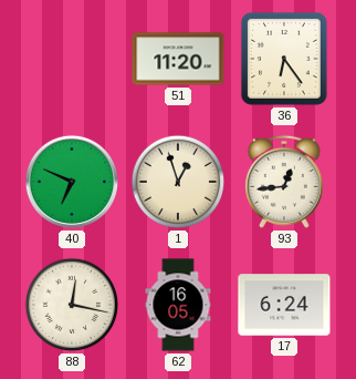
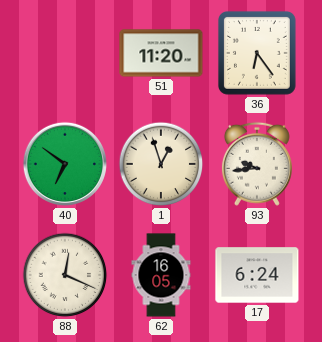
40: 6:49 -> 6:51
93: 12:44 -> 9:44
88: 12:17 -> 12:19
